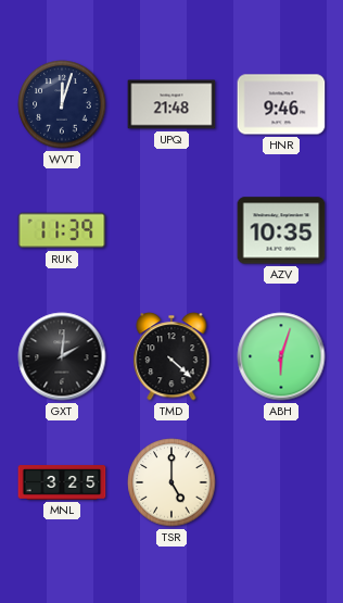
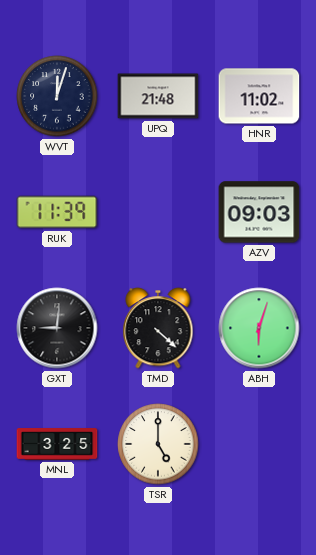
HNR: 9:46 -> 11:02
AZV: 10:35 -> 09:03
GXT: 2:01 -> 9:01
